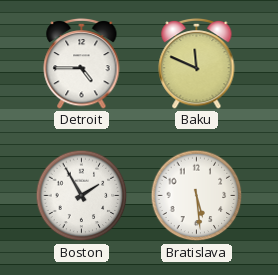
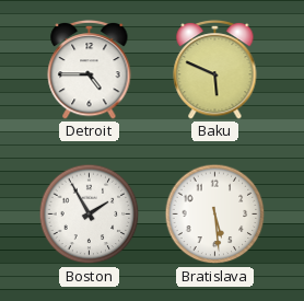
Baku: 11:49 -> 5:49
